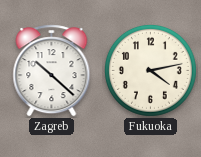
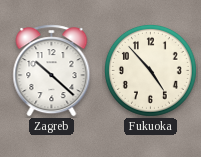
Fukuoka: 4:13 -> 4:53
